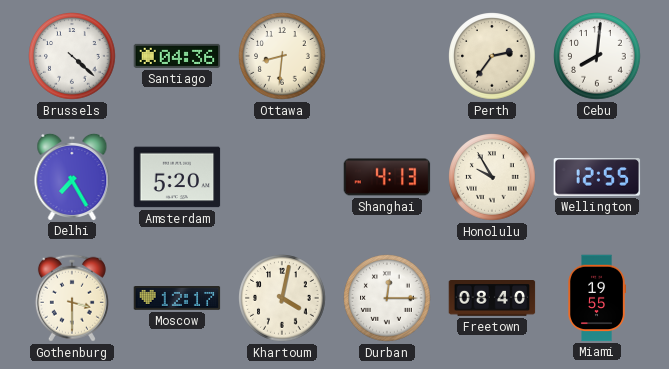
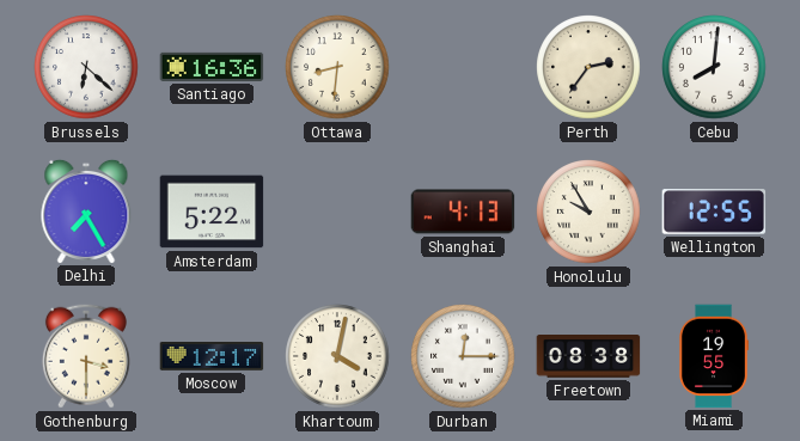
Brussels: 4:22 -> 6:22
Santiago: 04:36 -> 16:36
Amsterdam: 5:20 -> 5:22
Freetown: 08:40 -> 08:38
